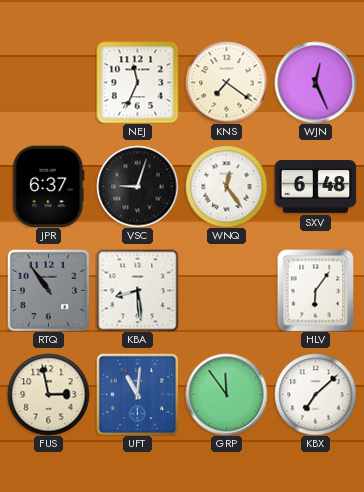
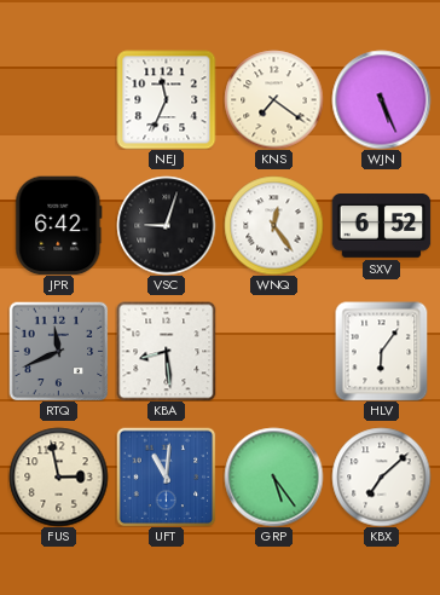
WJN: 12:26 -> 5:26
JPR: 6:37 -> 6:42
SXV: 6:48 -> 6:52
RTQ: 10:54 -> 11:41
GRP: 11:54 -> 5:24
